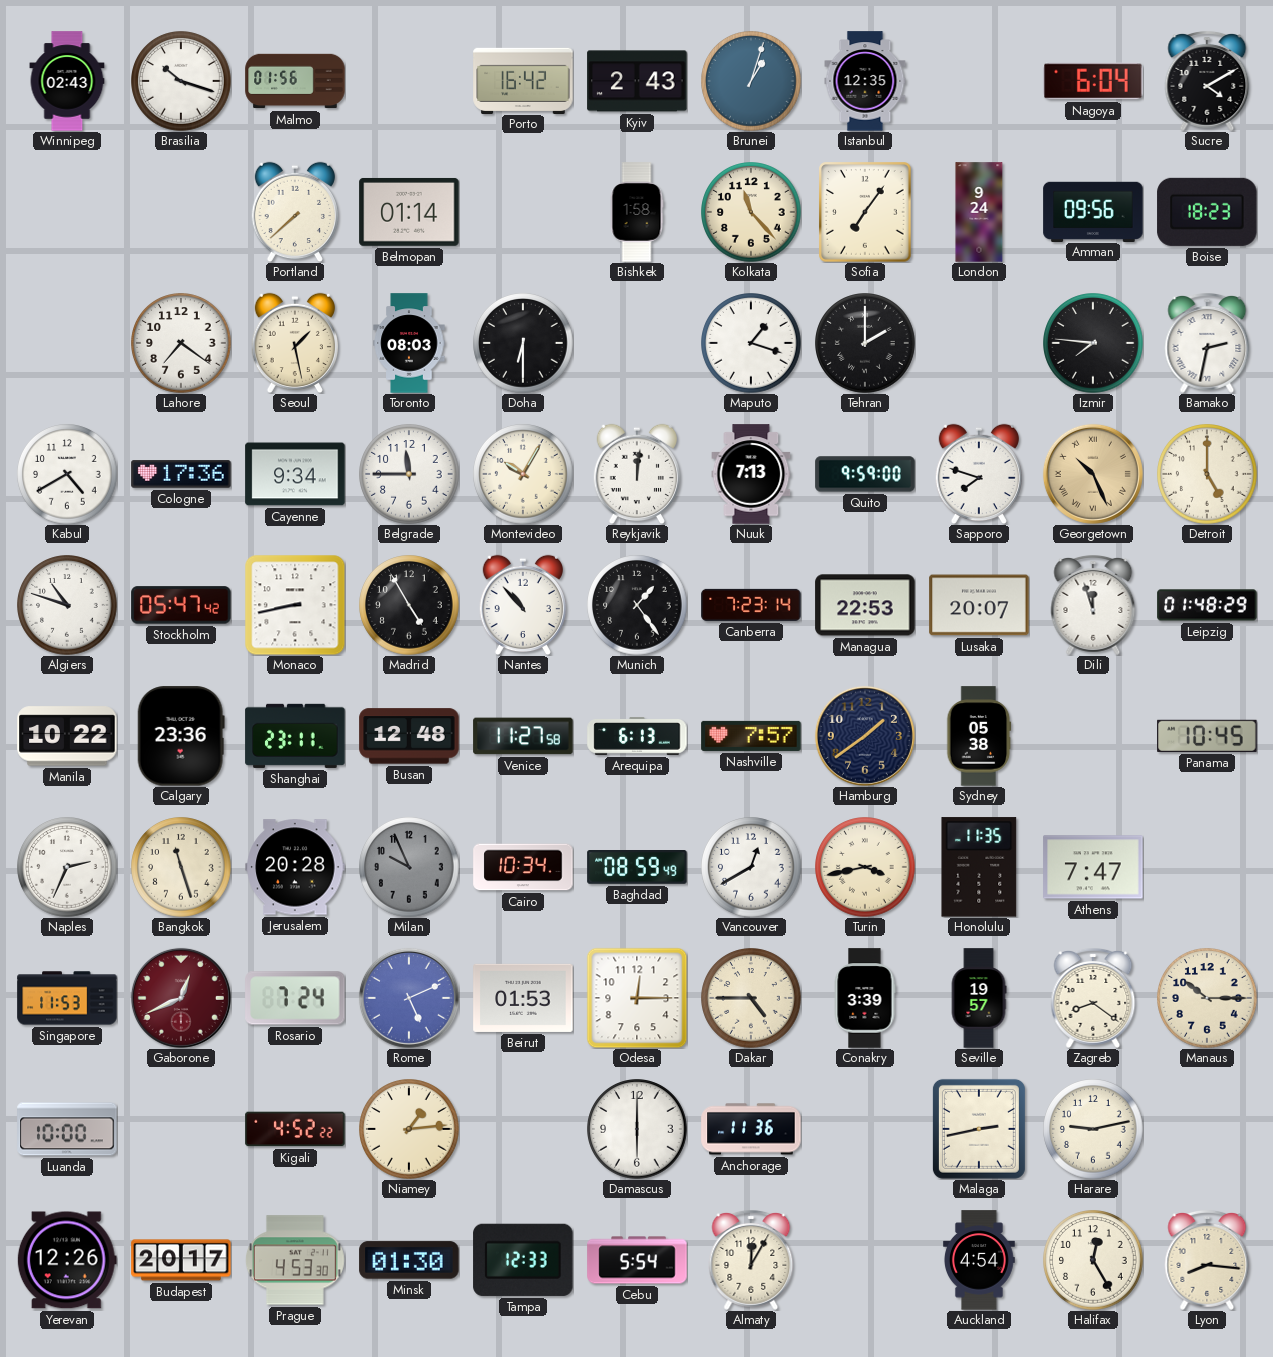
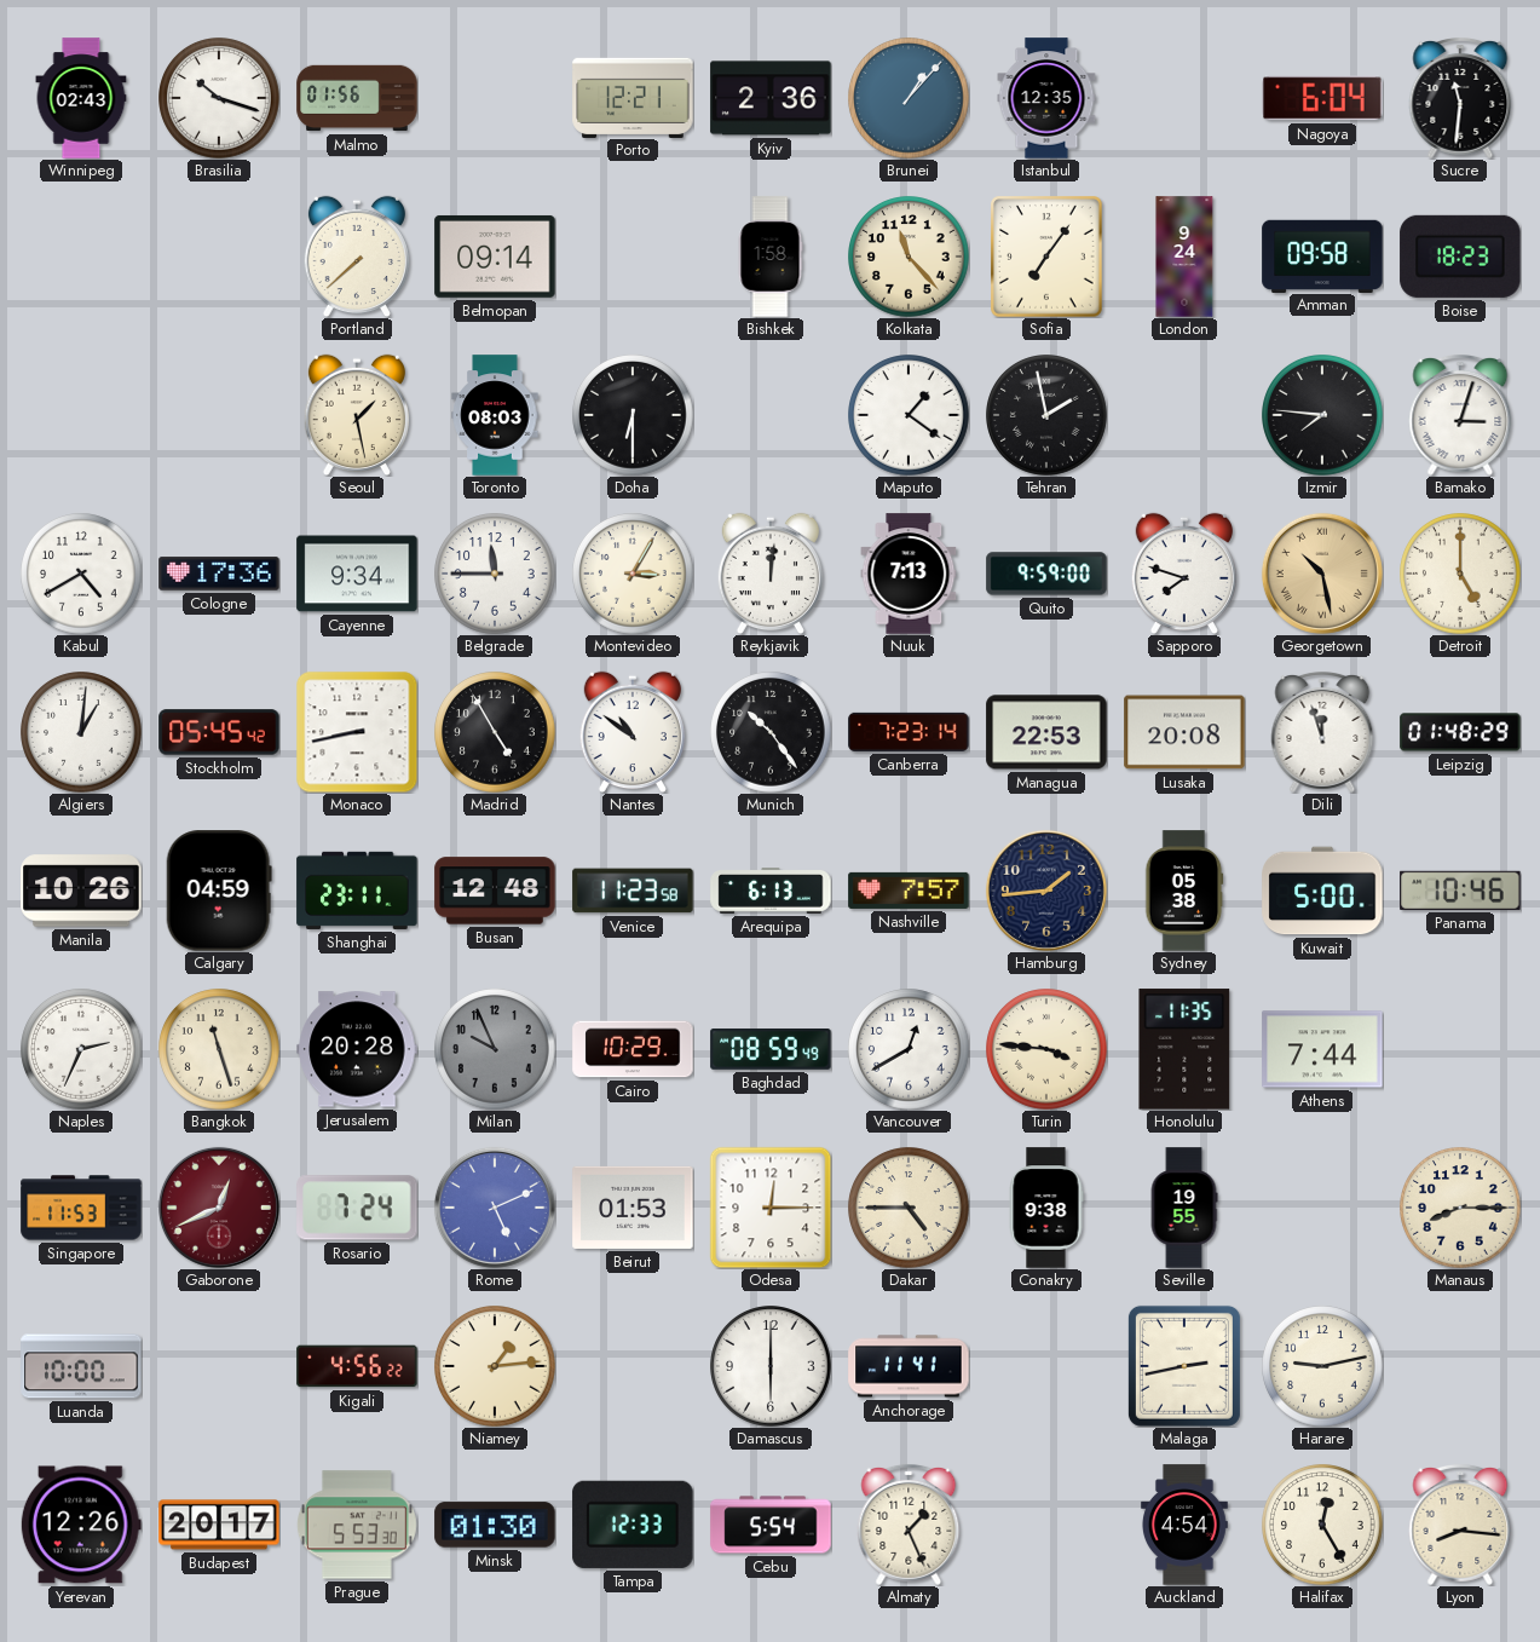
Porto: 16:42 -> 12:21
Kyiv: 2:43 -> 2:36
Brunei: 1:03 -> 1:07
Sucre: 4:10 -> 11:31
Belmopan: 01:14 -> 09:14
Amman: 09:56 -> 09:58
Lahore: 7:21 -> none
Maputo: 1:18 -> 1:21
Tehran: 2:00 -> 1:58
Bamako: 2:32 -> 3:03
Montevideo: 10:05 -> 3:05
Georgetown: 10:26 -> 10:28
Algiers: 10:48 -> 1:01
Stockholm: 05:47 -> 05:45
Nantes: 10:53 -> 10:51
Munich: 1:24 -> 10:24
Lusaka: 20:07 -> 20:08
Manila: 10:22 -> 10:26
Calgary: 23:36 -> 04:59
Venice: 11:27 -> 11:23
Hamburg: 1:39 -> 1:44
Kuwait: none -> 5:00
Panama: 10:45 -> 10:46
Cairo: 10:34 -> 10:29
Turin: 3:43 -> 3:46
Athens: 7:47 -> 7:44
Conakry: 3:39 -> 9:38
Seville: 19:57 -> 19:55
Zagreb: 8:21 -> none
Manaus: 10:15 -> 8:15
Kigali: 4:52 -> 4:56
Anchorage: 11:36 -> 11:41
Prague: 4:53 -> 5:53
Almaty: 12:05 -> 1:26
